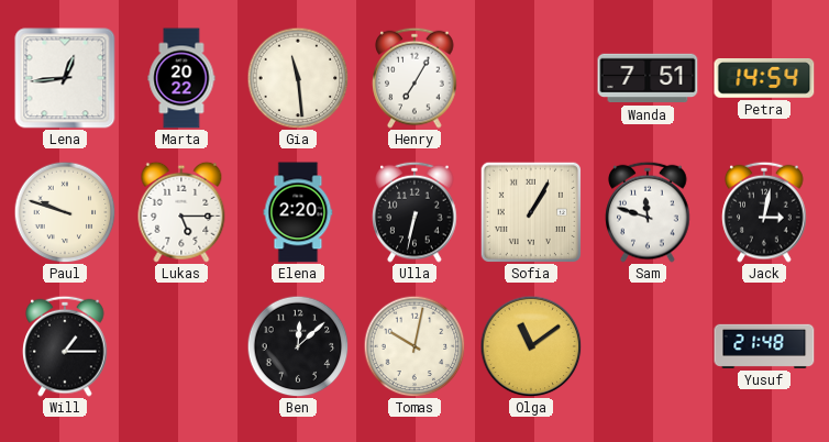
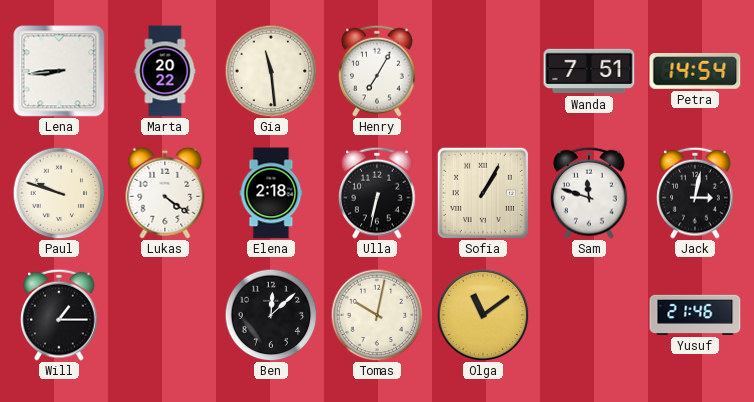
Lena: 12:44 -> 8:44
Lukas: 5:15 -> 4:21
Elena: 2:20 -> 2:18
Yusuf: 21:48 -> 21:46
